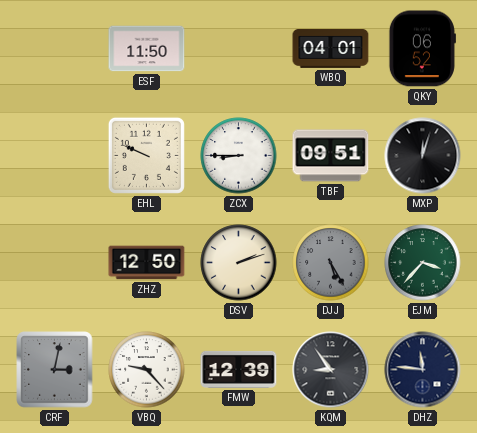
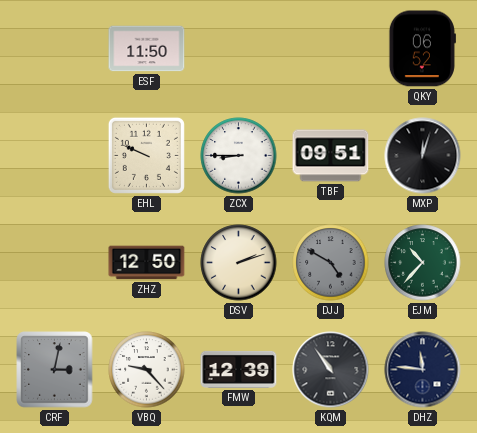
WBQ: 04:01 -> none
DJJ: 5:25 -> 4:50
EJM: 3:37 -> 10:37
KQM: 8:54 -> 10:54
